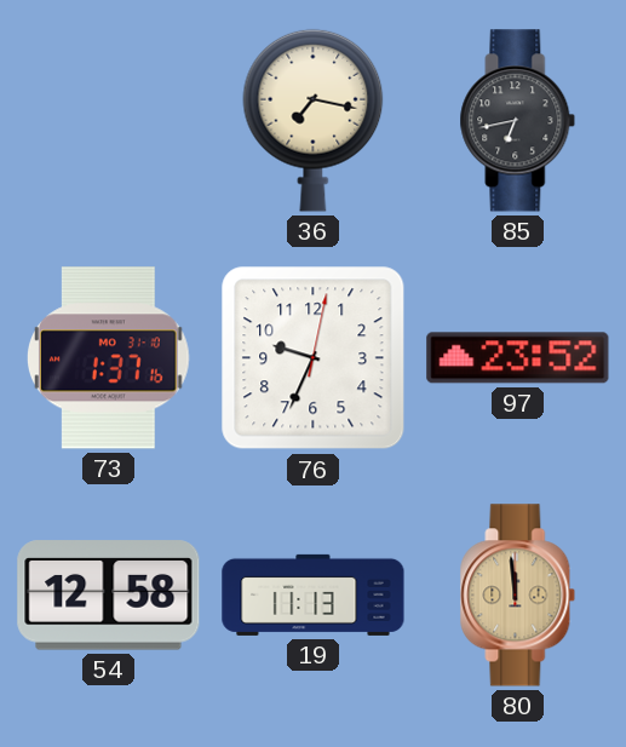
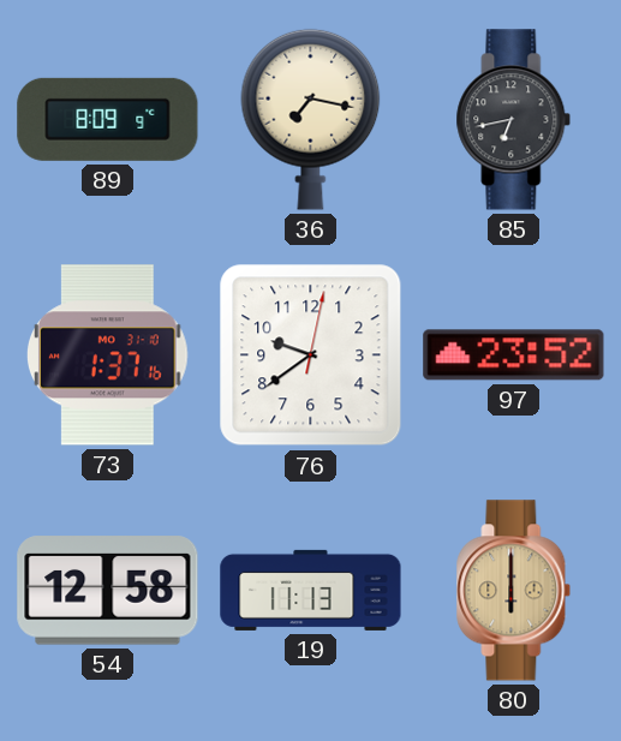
89: none -> 8:09
76: 9:34 -> 9:39
80: 11:59 -> 6:00
